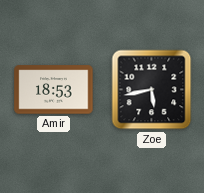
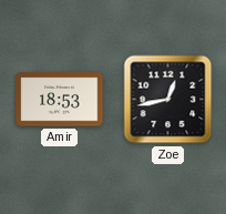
Zoe: 5:43 -> 12:43
